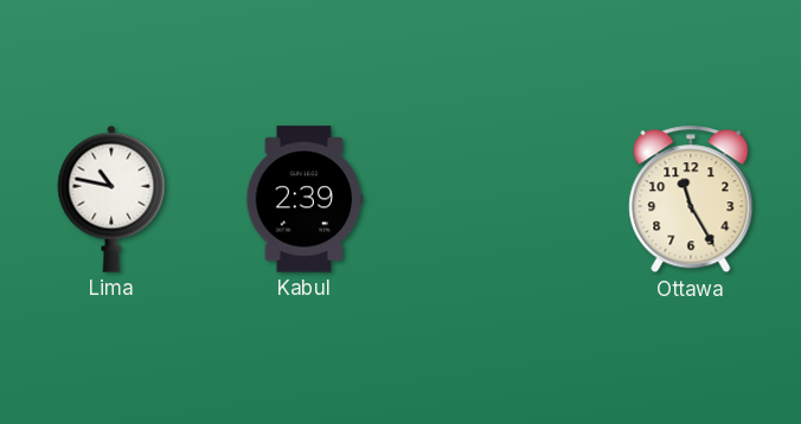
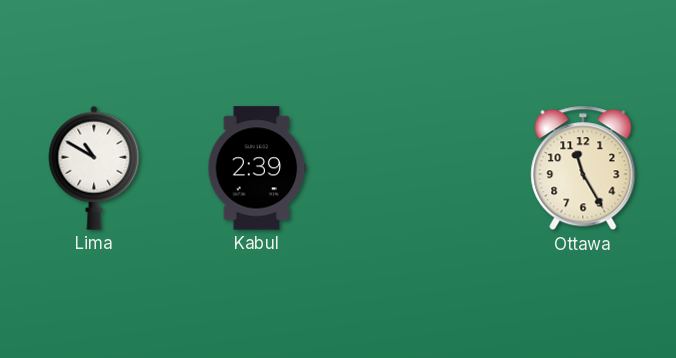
Lima: 10:47 -> 10:50
